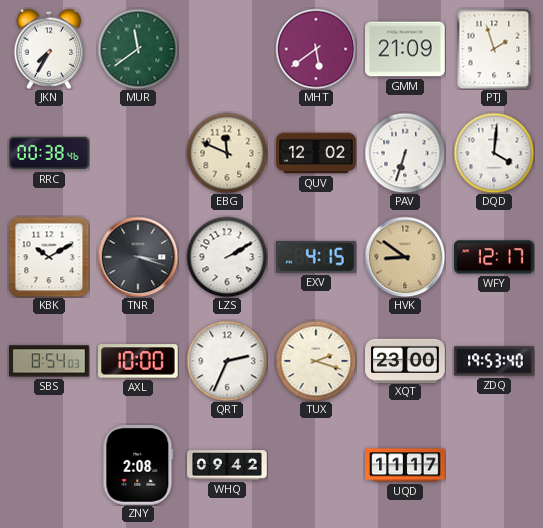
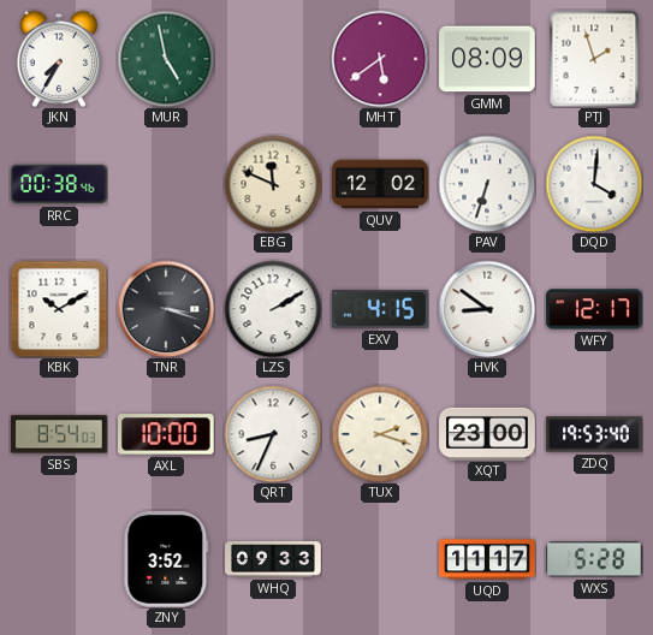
MUR: 11:39 -> 4:58
GMM: 21:09 -> 08:09
HVK dial: champagne -> white
QRT: 2:34 -> 8:34
ZNY: 2:08 -> 3:52
WHQ: 09:42 -> 09:33
WXS: none -> 5:28
